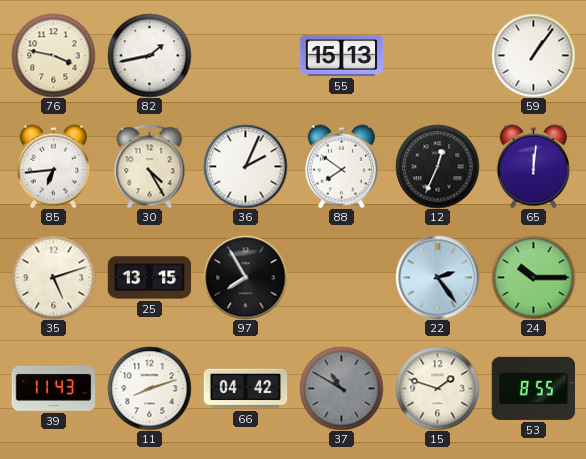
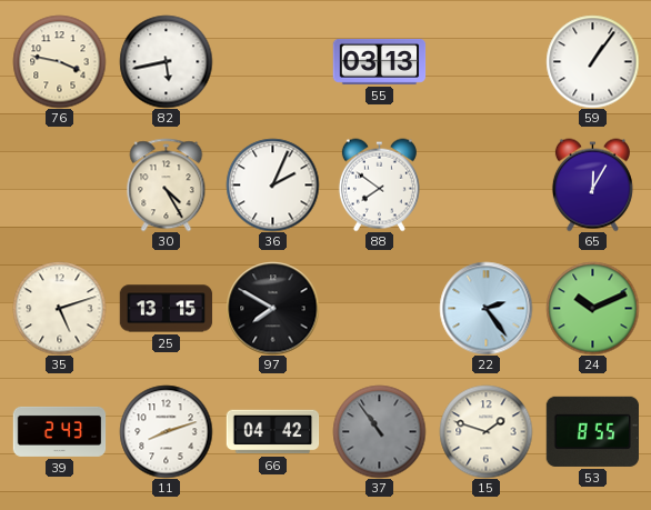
82: 1:43 -> 5:43
55: 15:13 -> 03:13
85: 6:44 -> none
12: 12:34 -> none
65: 12:01 -> 12:05
97: 7:55 -> 7:50
24: 10:15 -> 10:11
39: 11:43 -> 2:43
37: 10:50 -> 10:54
